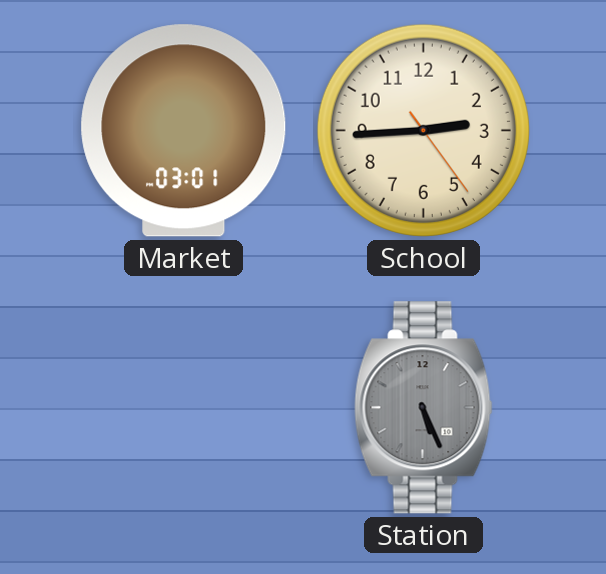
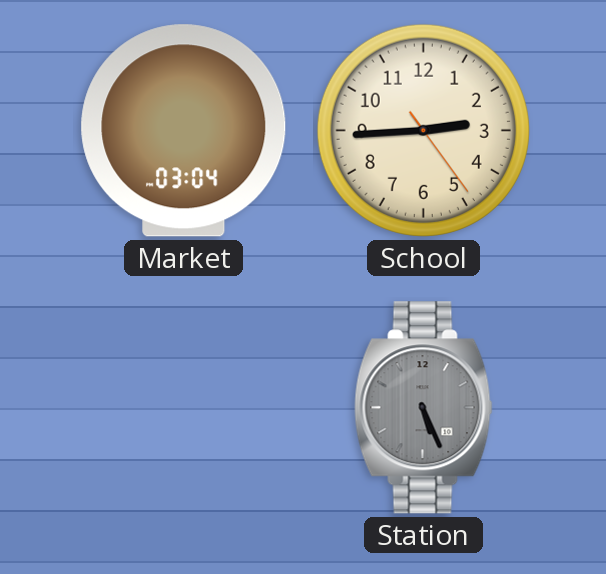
Market: 03:01 -> 03:04
